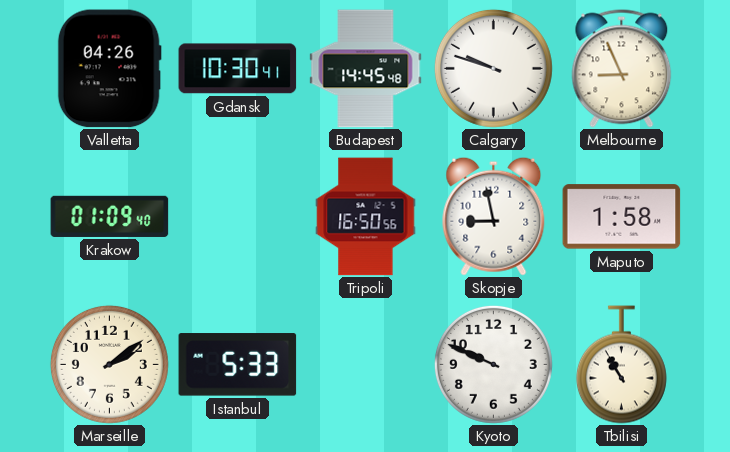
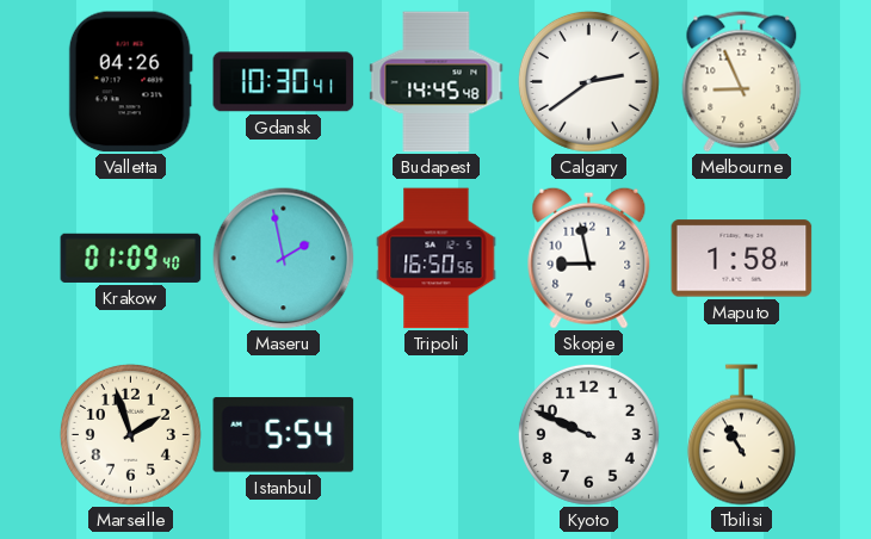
Calgary: 9:48 -> 2:39
Maseru: none -> 1:58
Marseille: 2:09 -> 1:57
Istanbul: 5:33 -> 5:54
